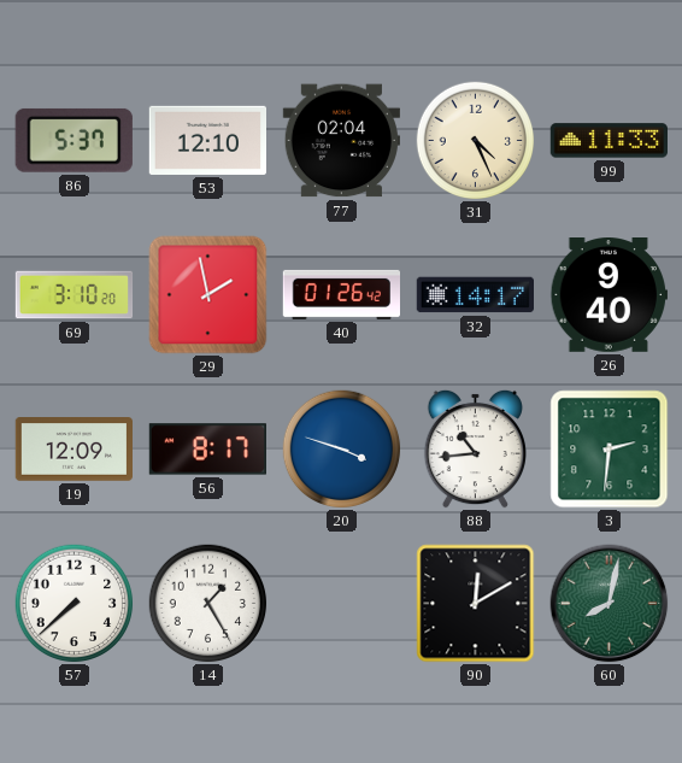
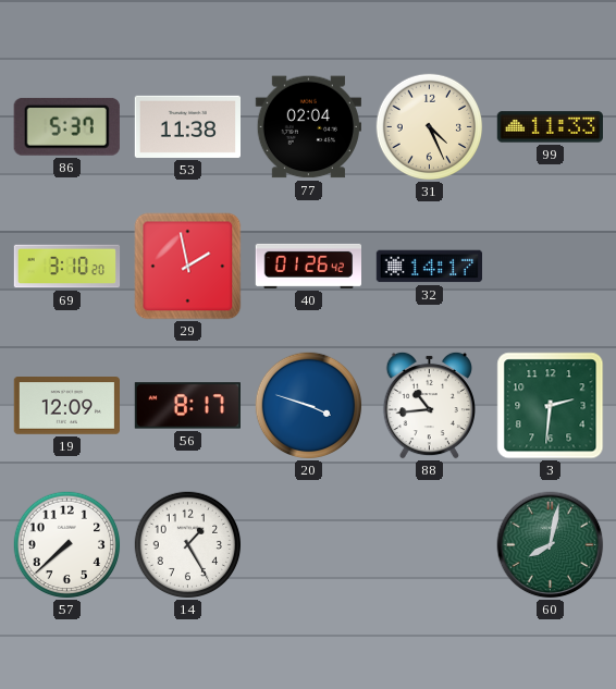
53: 12:10 -> 11:38
26: 9:40 -> none
90: 12:10 -> none
